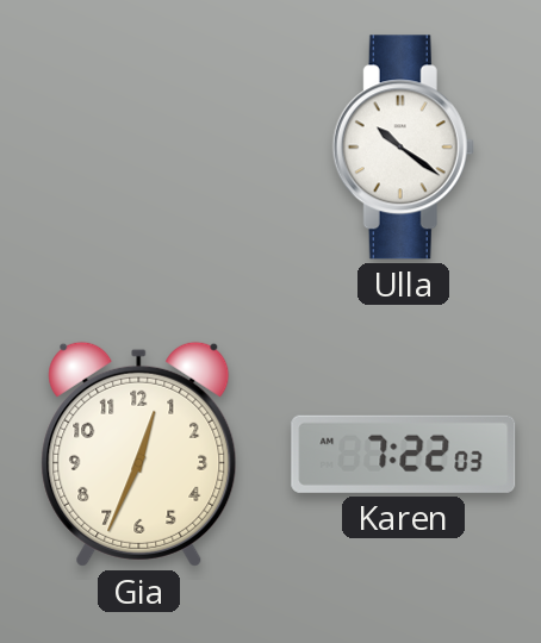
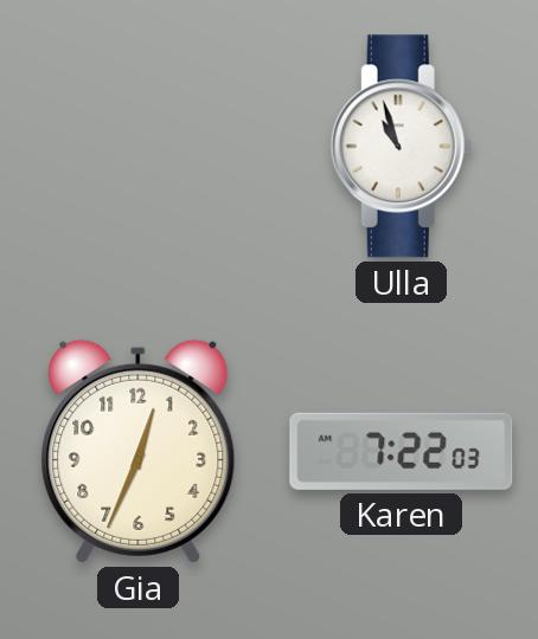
Ulla: 10:21 -> 10:57
